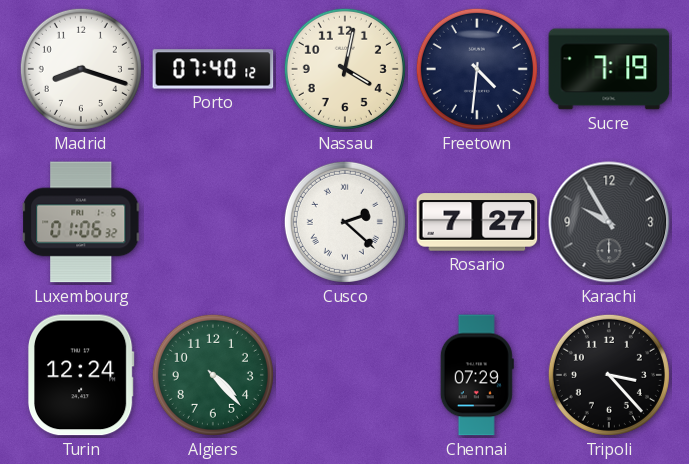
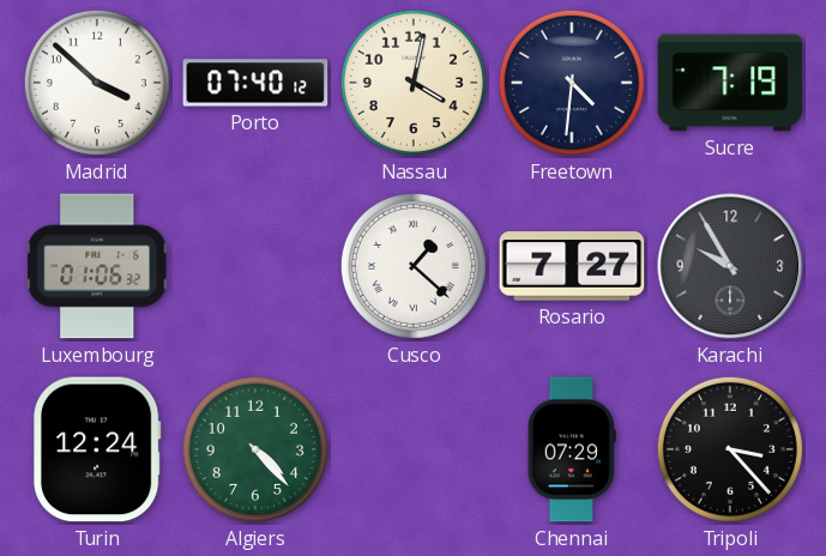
Madrid: 8:18 -> 3:52
Cusco: 2:22 -> 1:22
